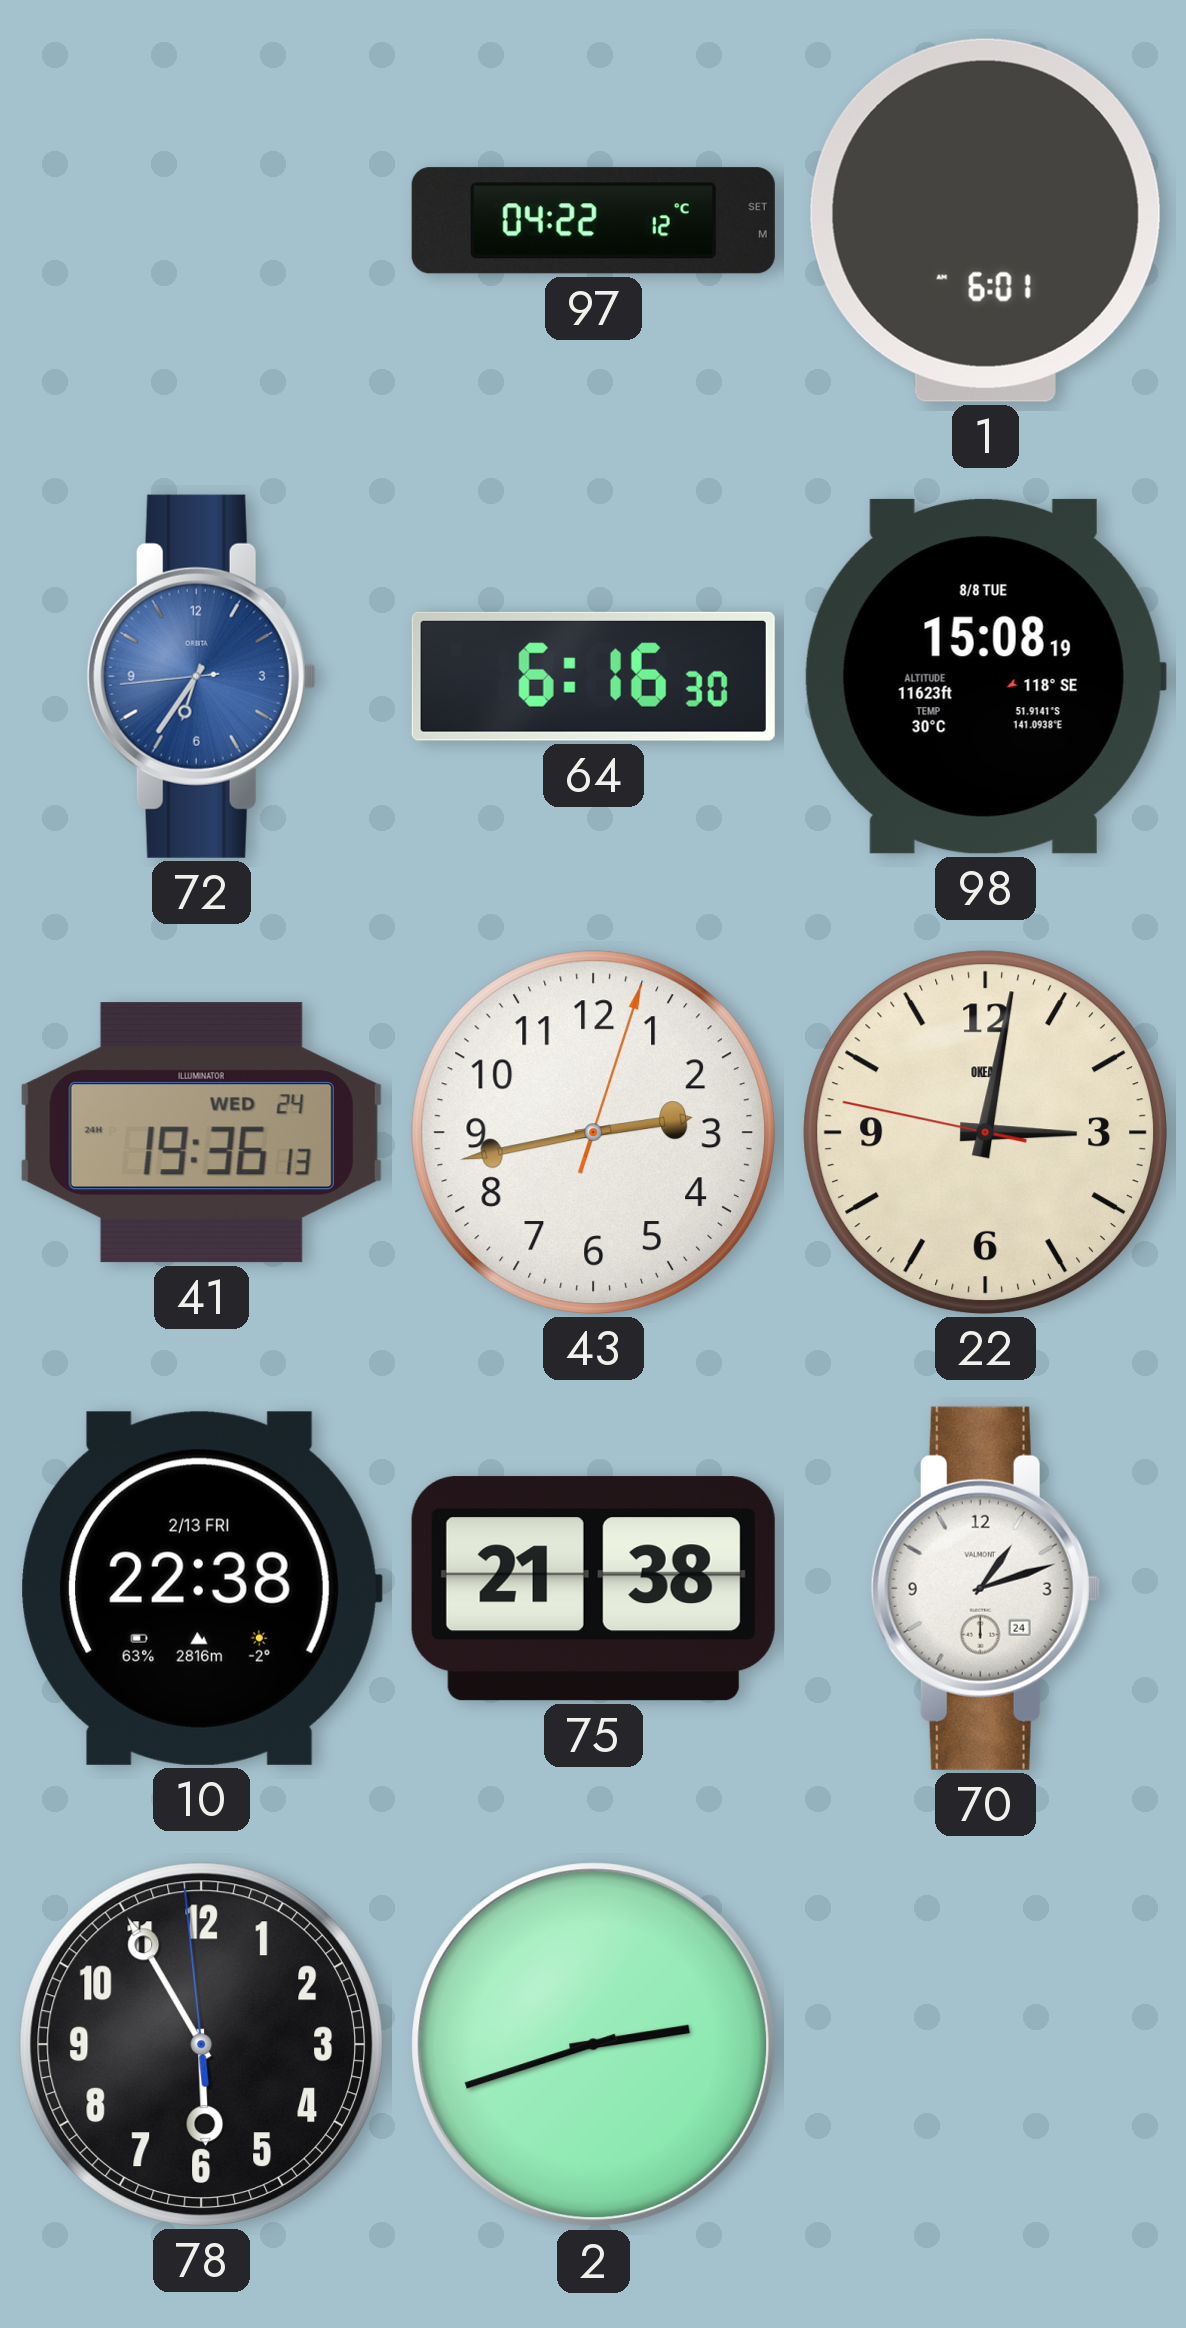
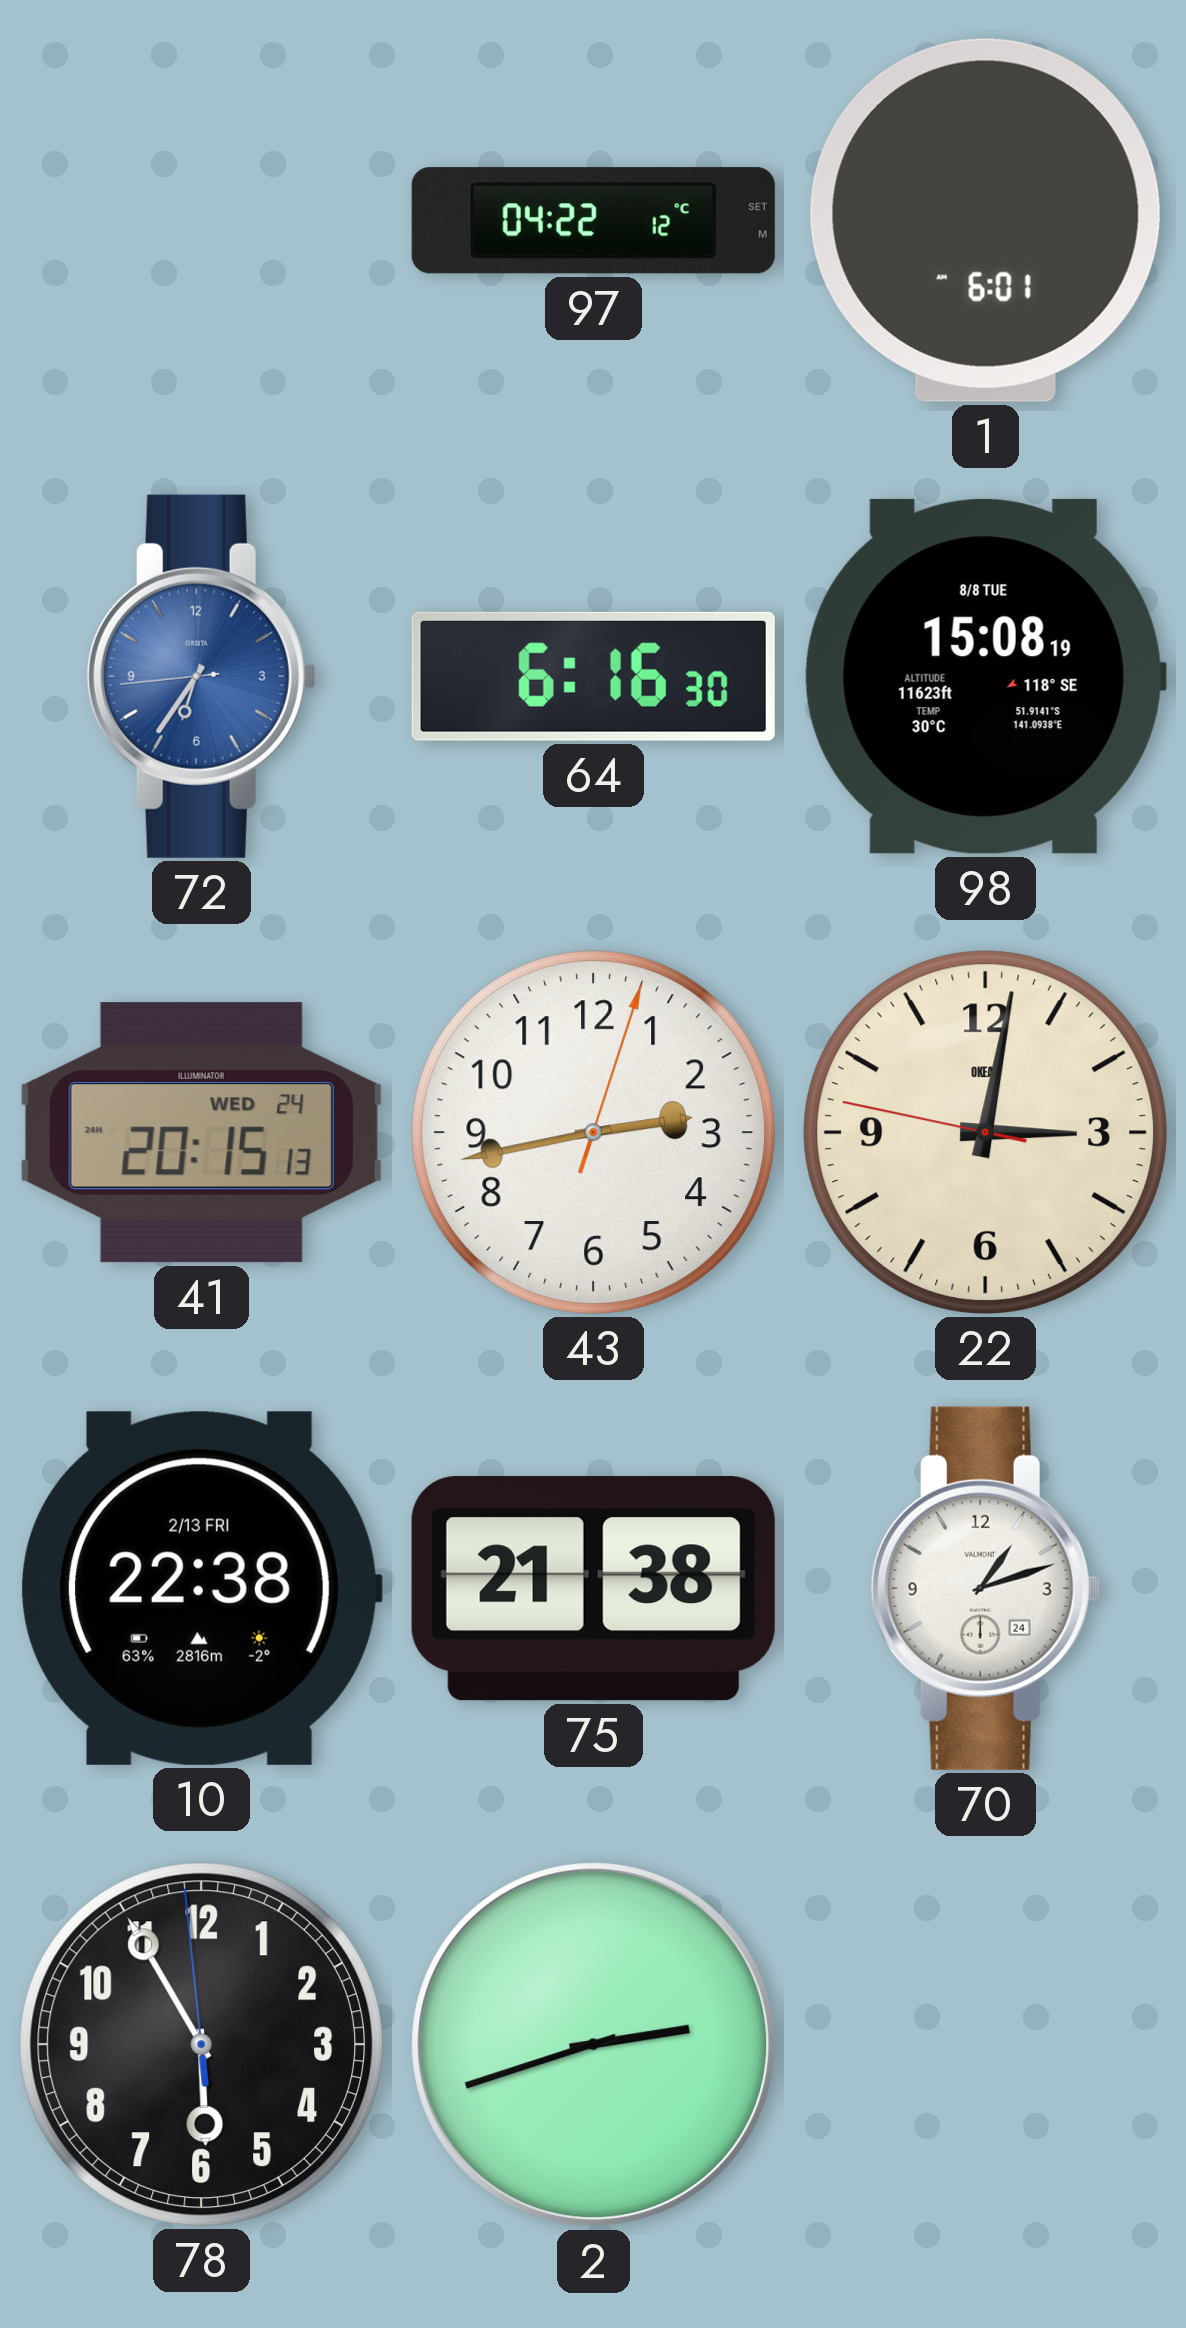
41: 19:36 -> 20:15
